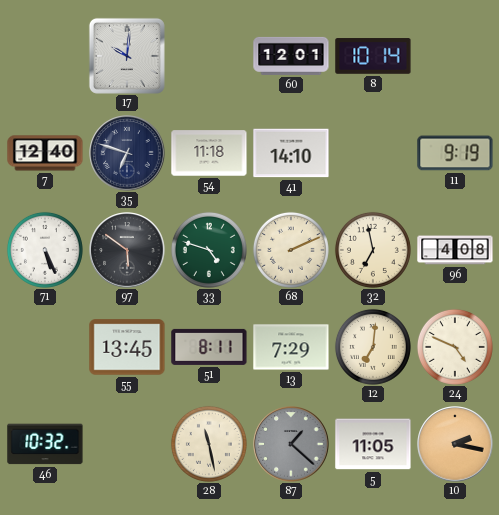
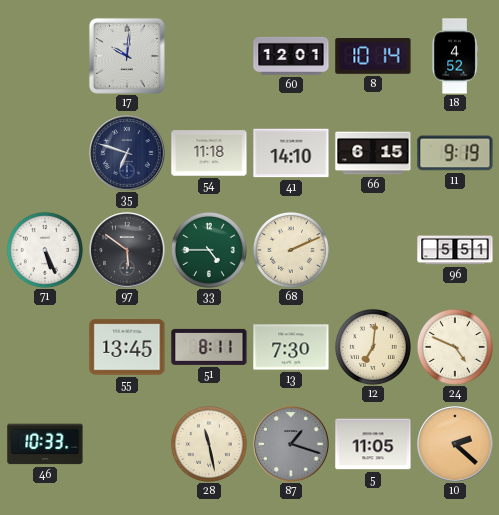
18: none -> 4:52
7: 12:40 -> none
66: none -> 6:15
33: 4:48 -> 4:45
32: 6:58 -> none
96: 4:08 -> 5:51
13: 7:29 -> 7:30
46: 10:32 -> 10:33
87: 1:22 -> 1:18
10: 2:17 -> 2:22
